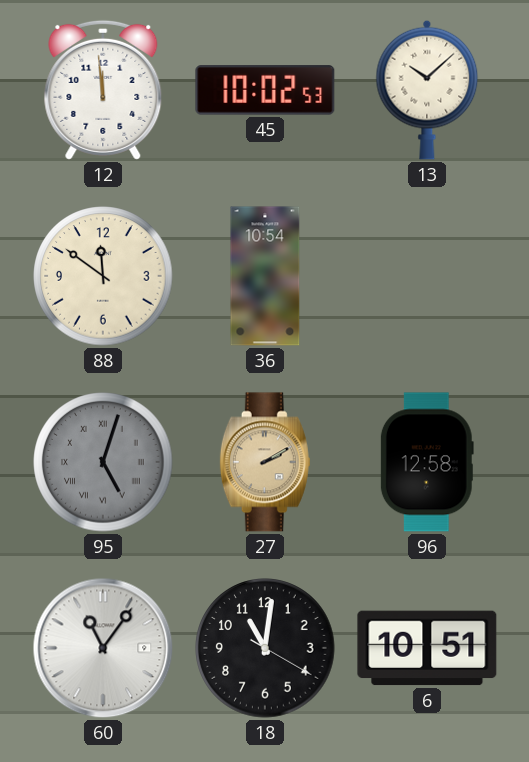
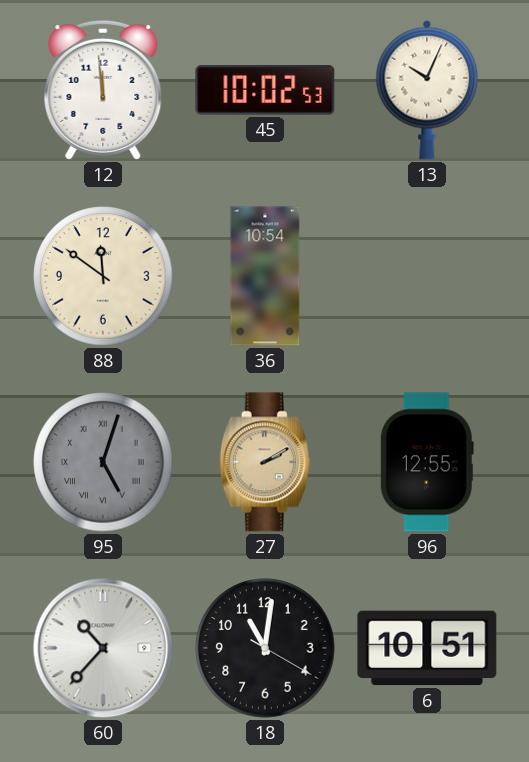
13: 10:08 -> 10:04
96: 12:58 -> 12:55
60: 11:06 -> 10:37
